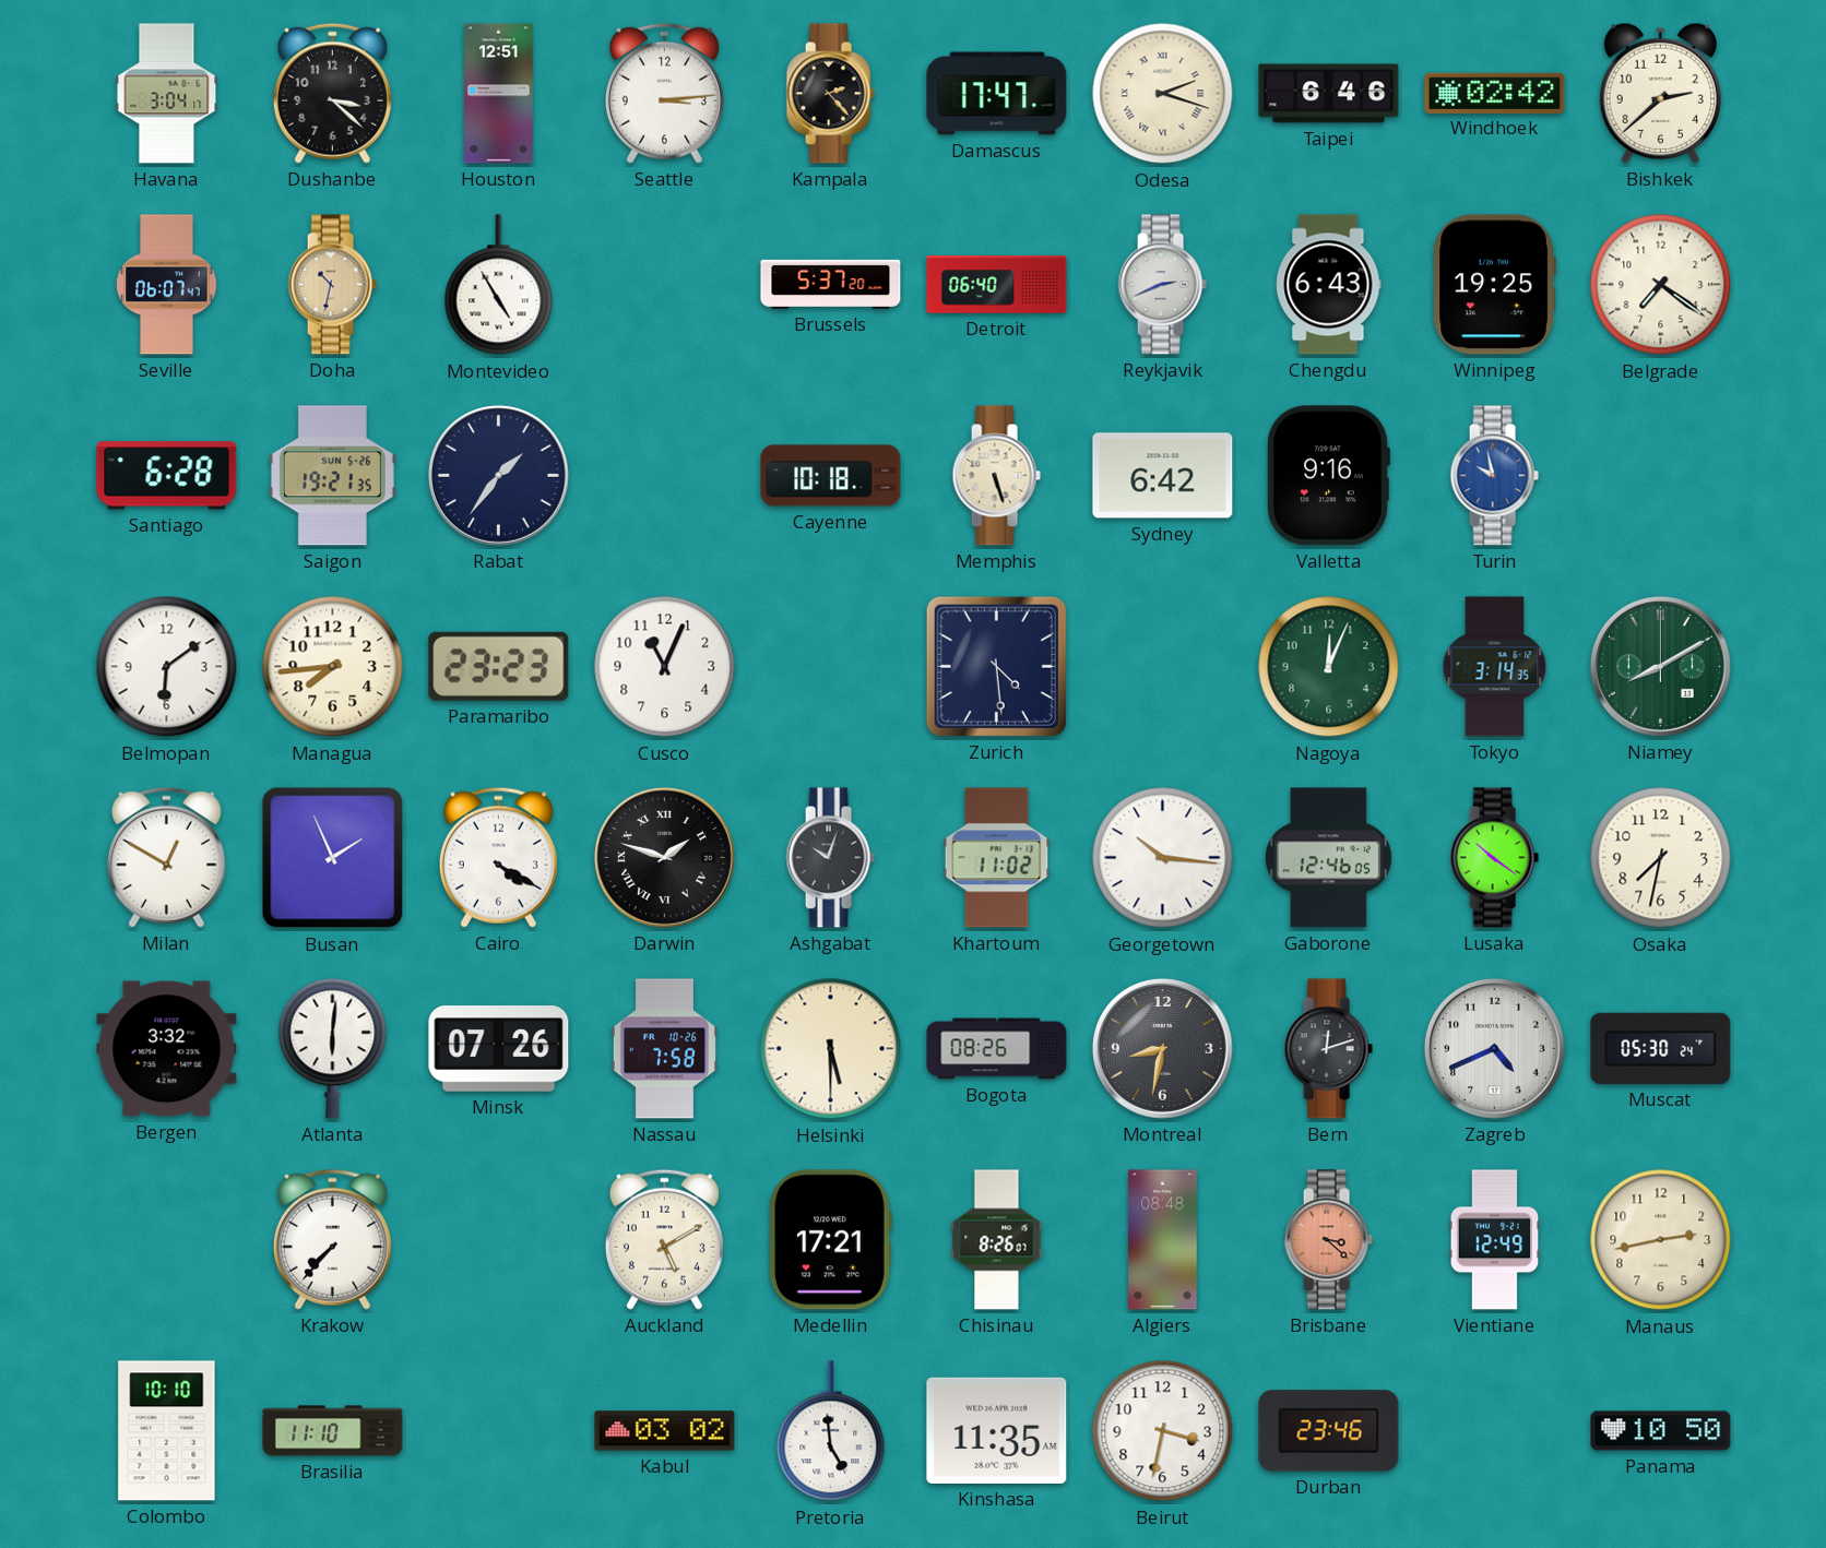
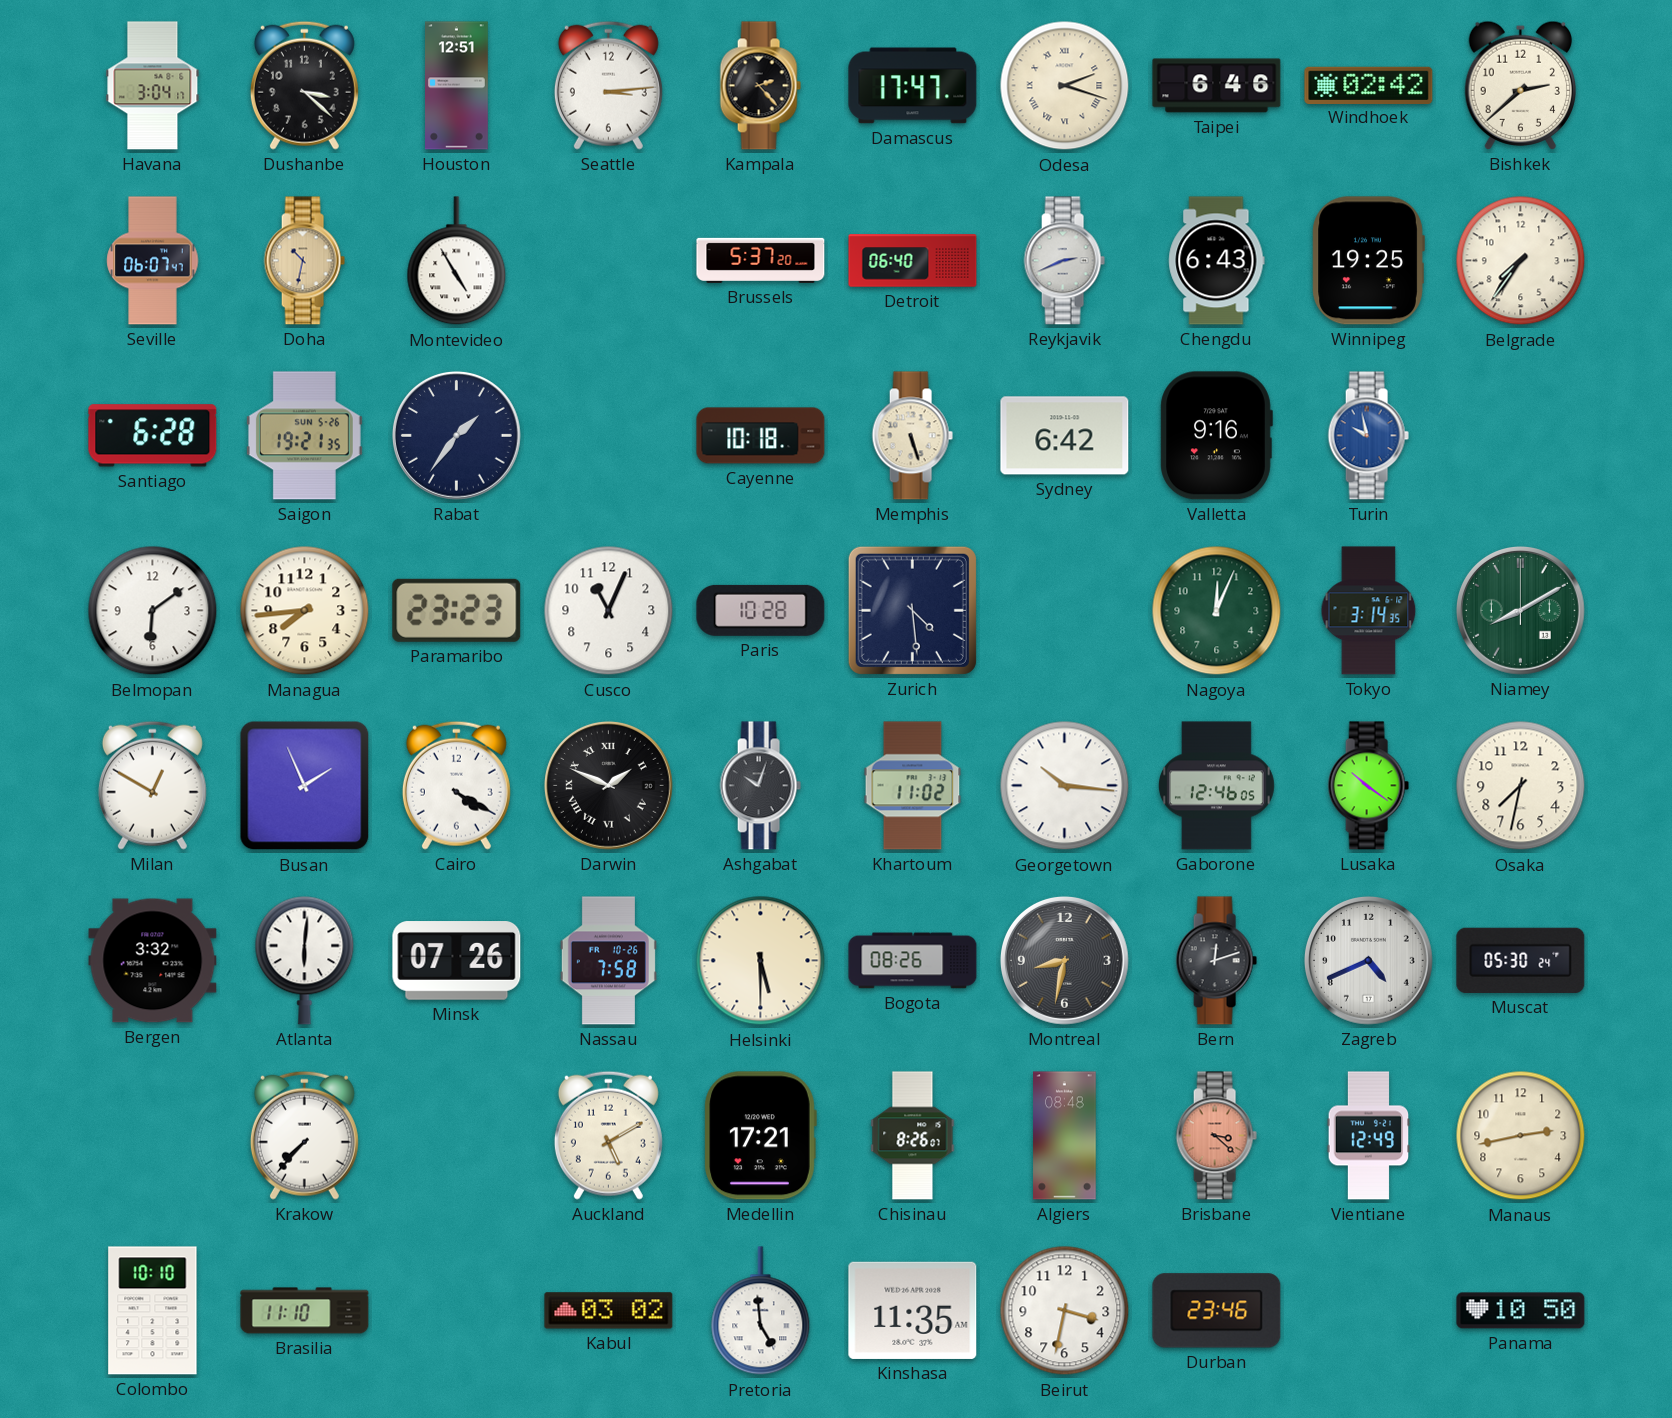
Belgrade: 7:21 -> 7:36
Paris: none -> 10:28
Darwin: 1:48 -> 1:49
